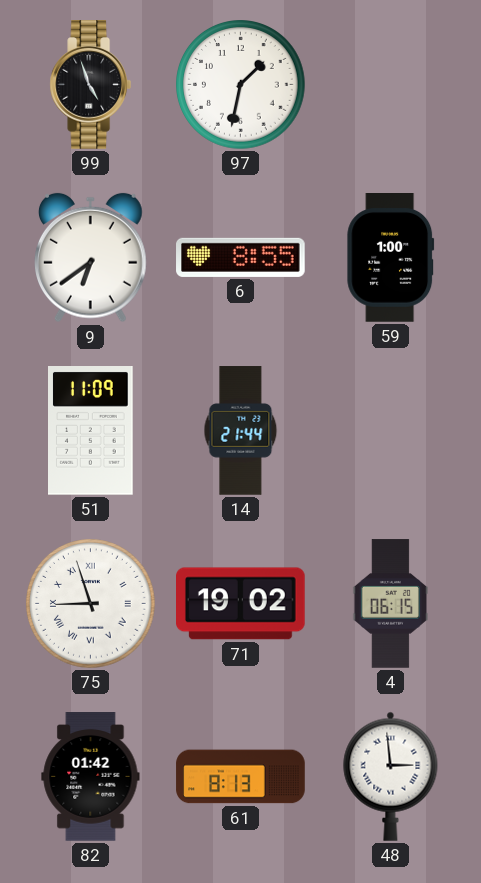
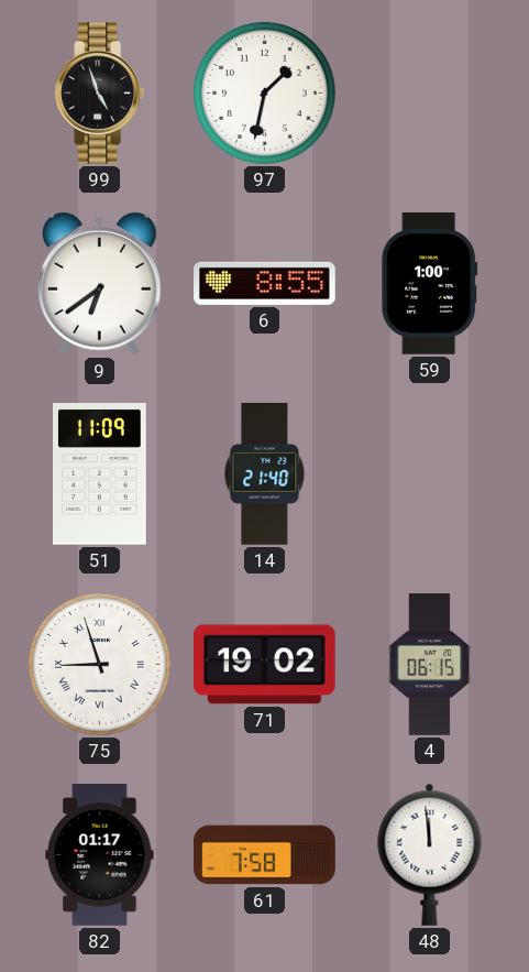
14: 21:44 -> 21:40
82: 01:42 -> 01:17
61: 8:13 -> 7:58
48: 2:59 -> 11:59
